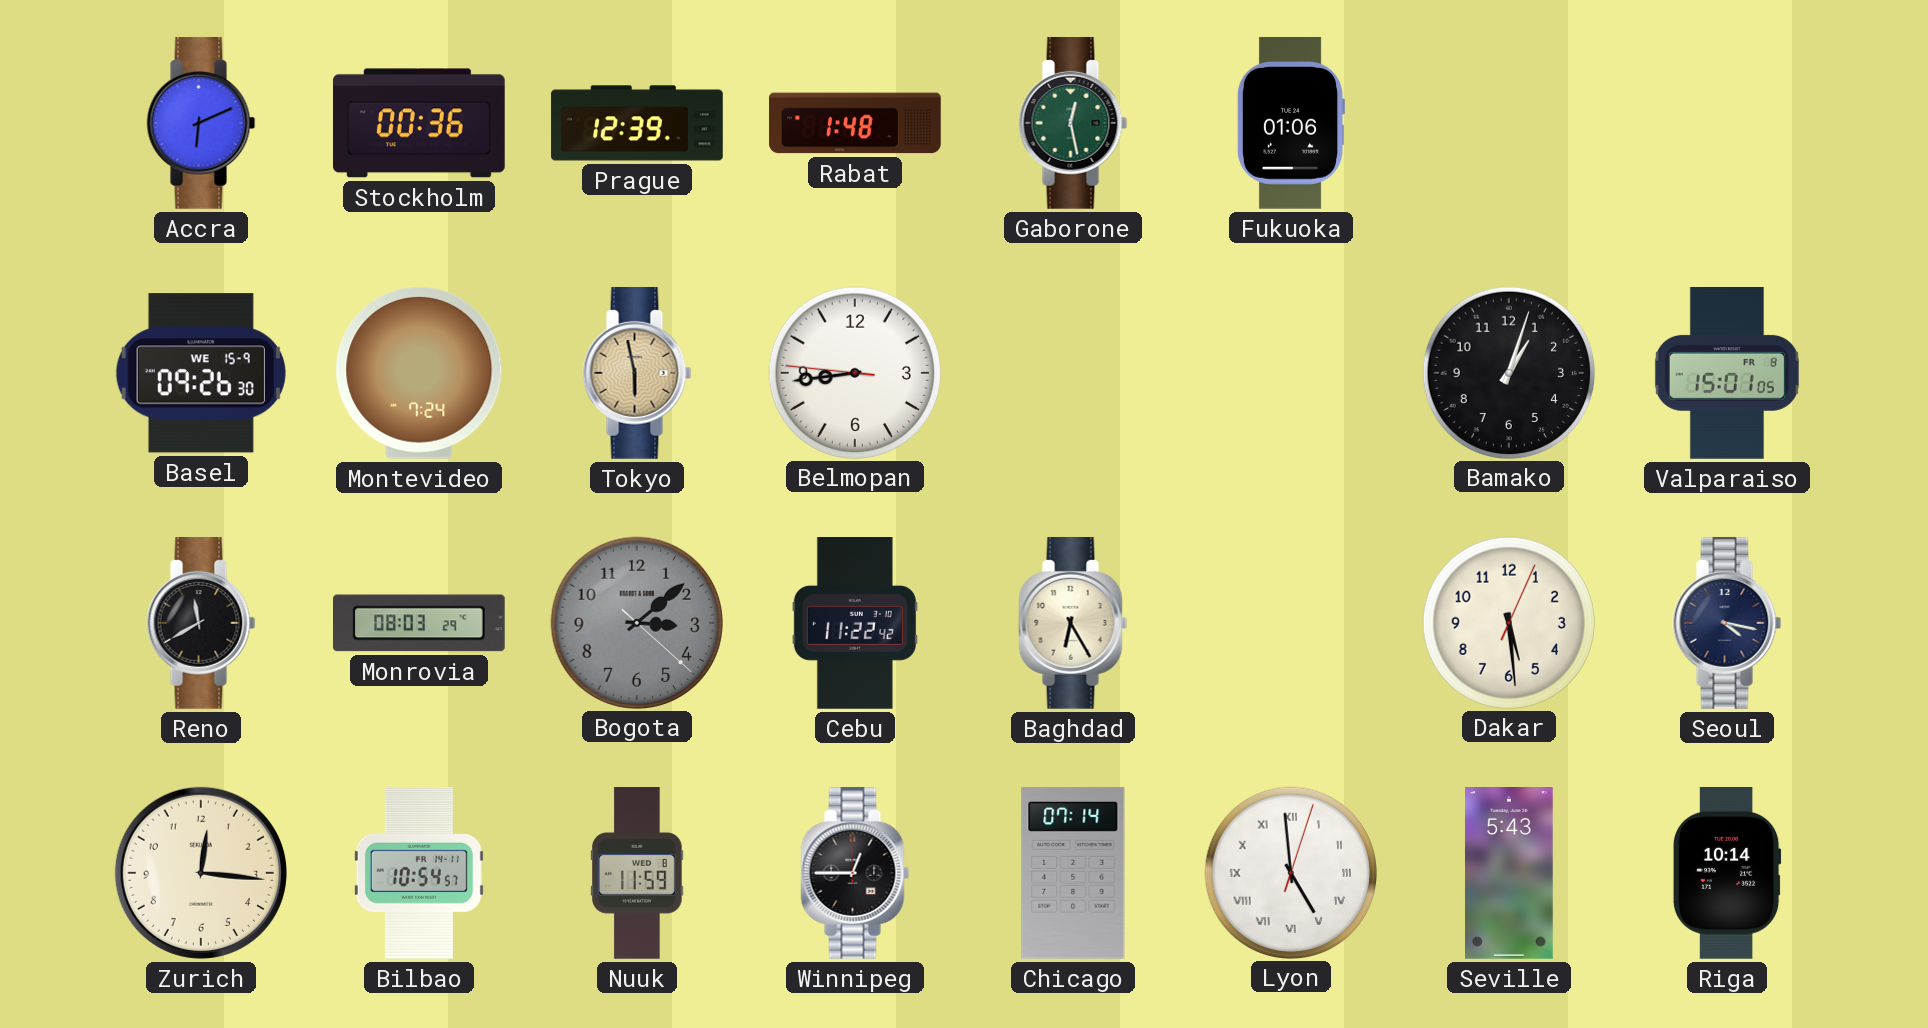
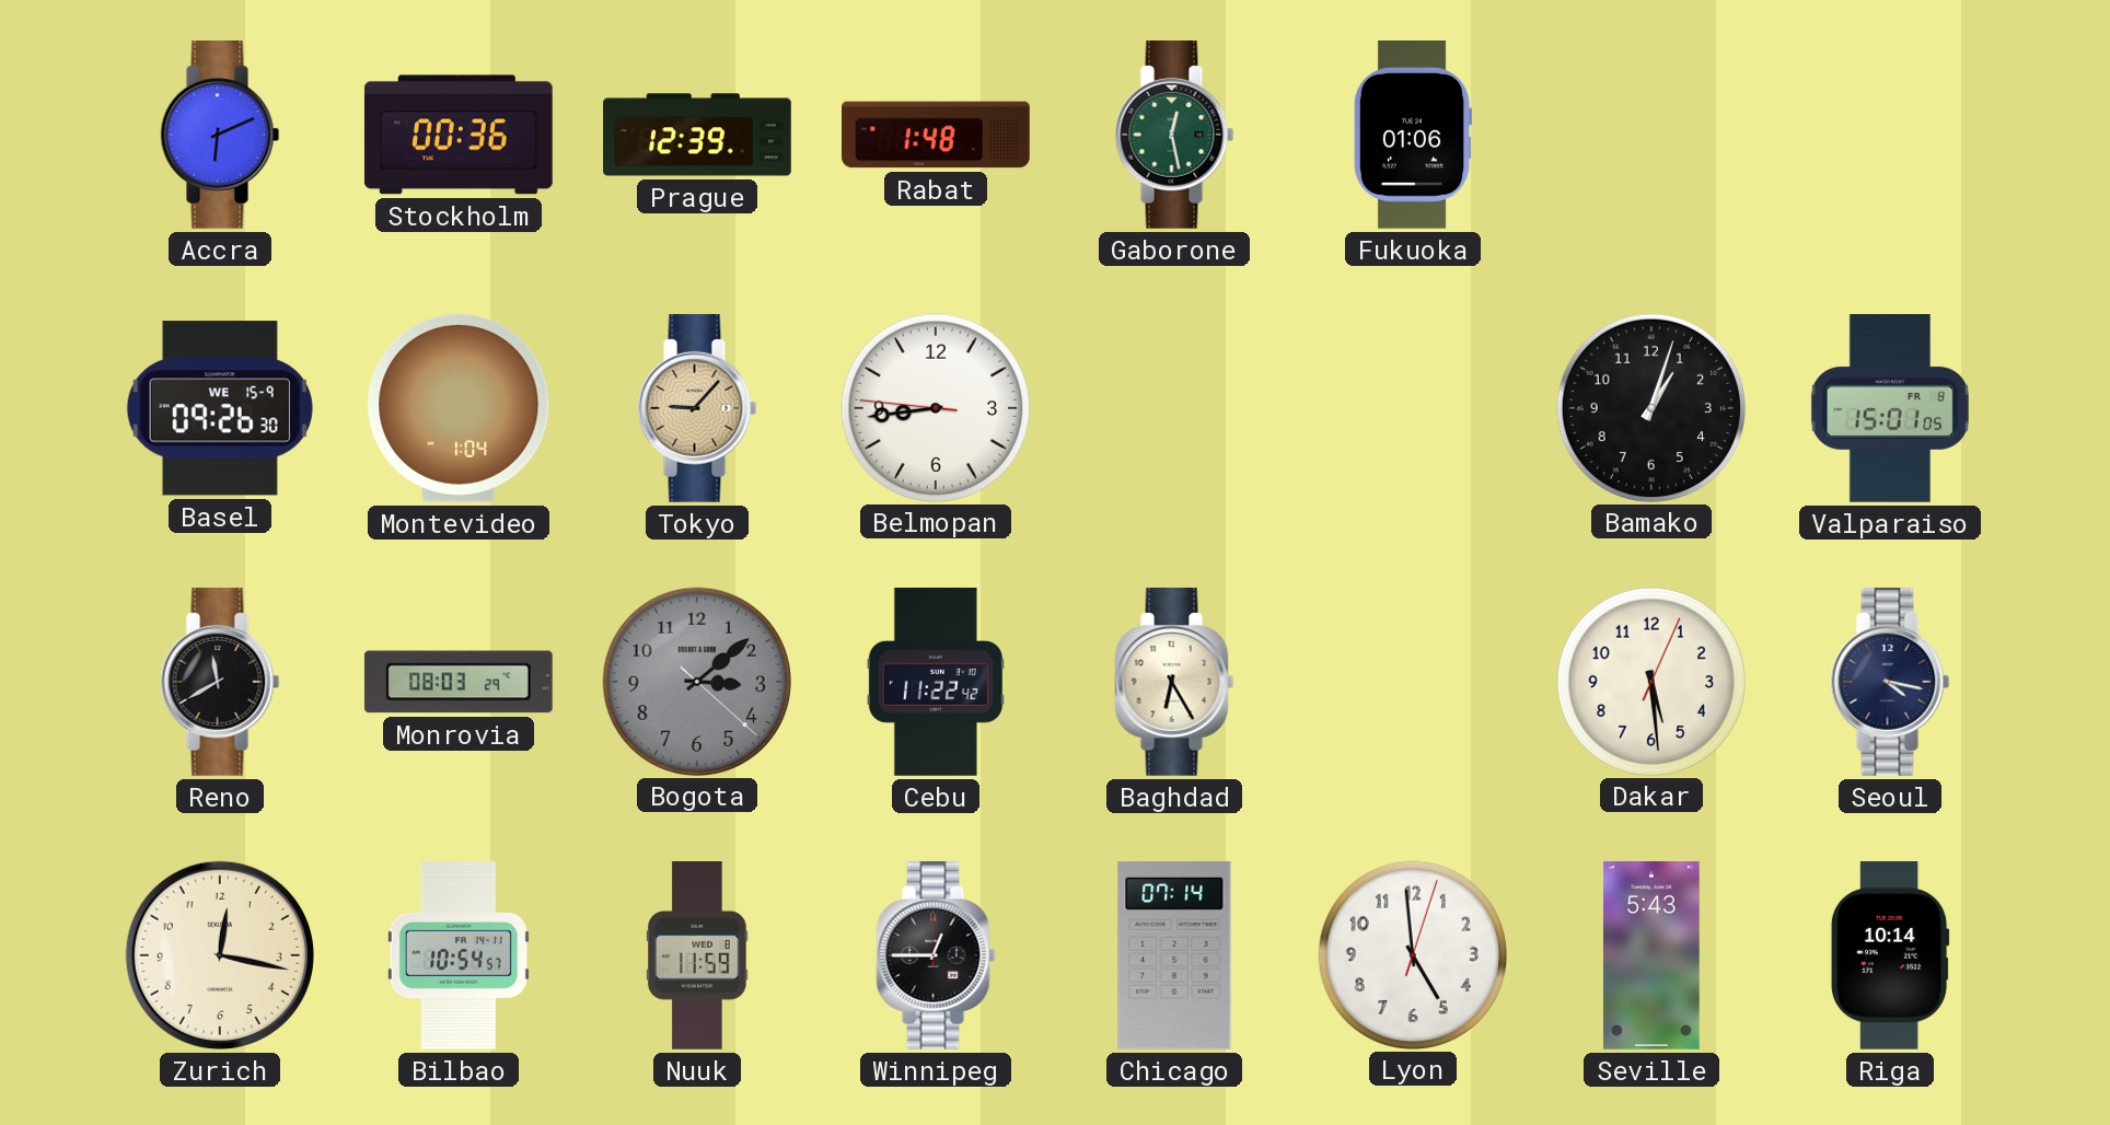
Montevideo: 7:24 -> 1:04
Tokyo: 5:58 -> 9:07
Zurich: 12:16 -> 12:17
Lyon numerals: Roman -> Arabic
